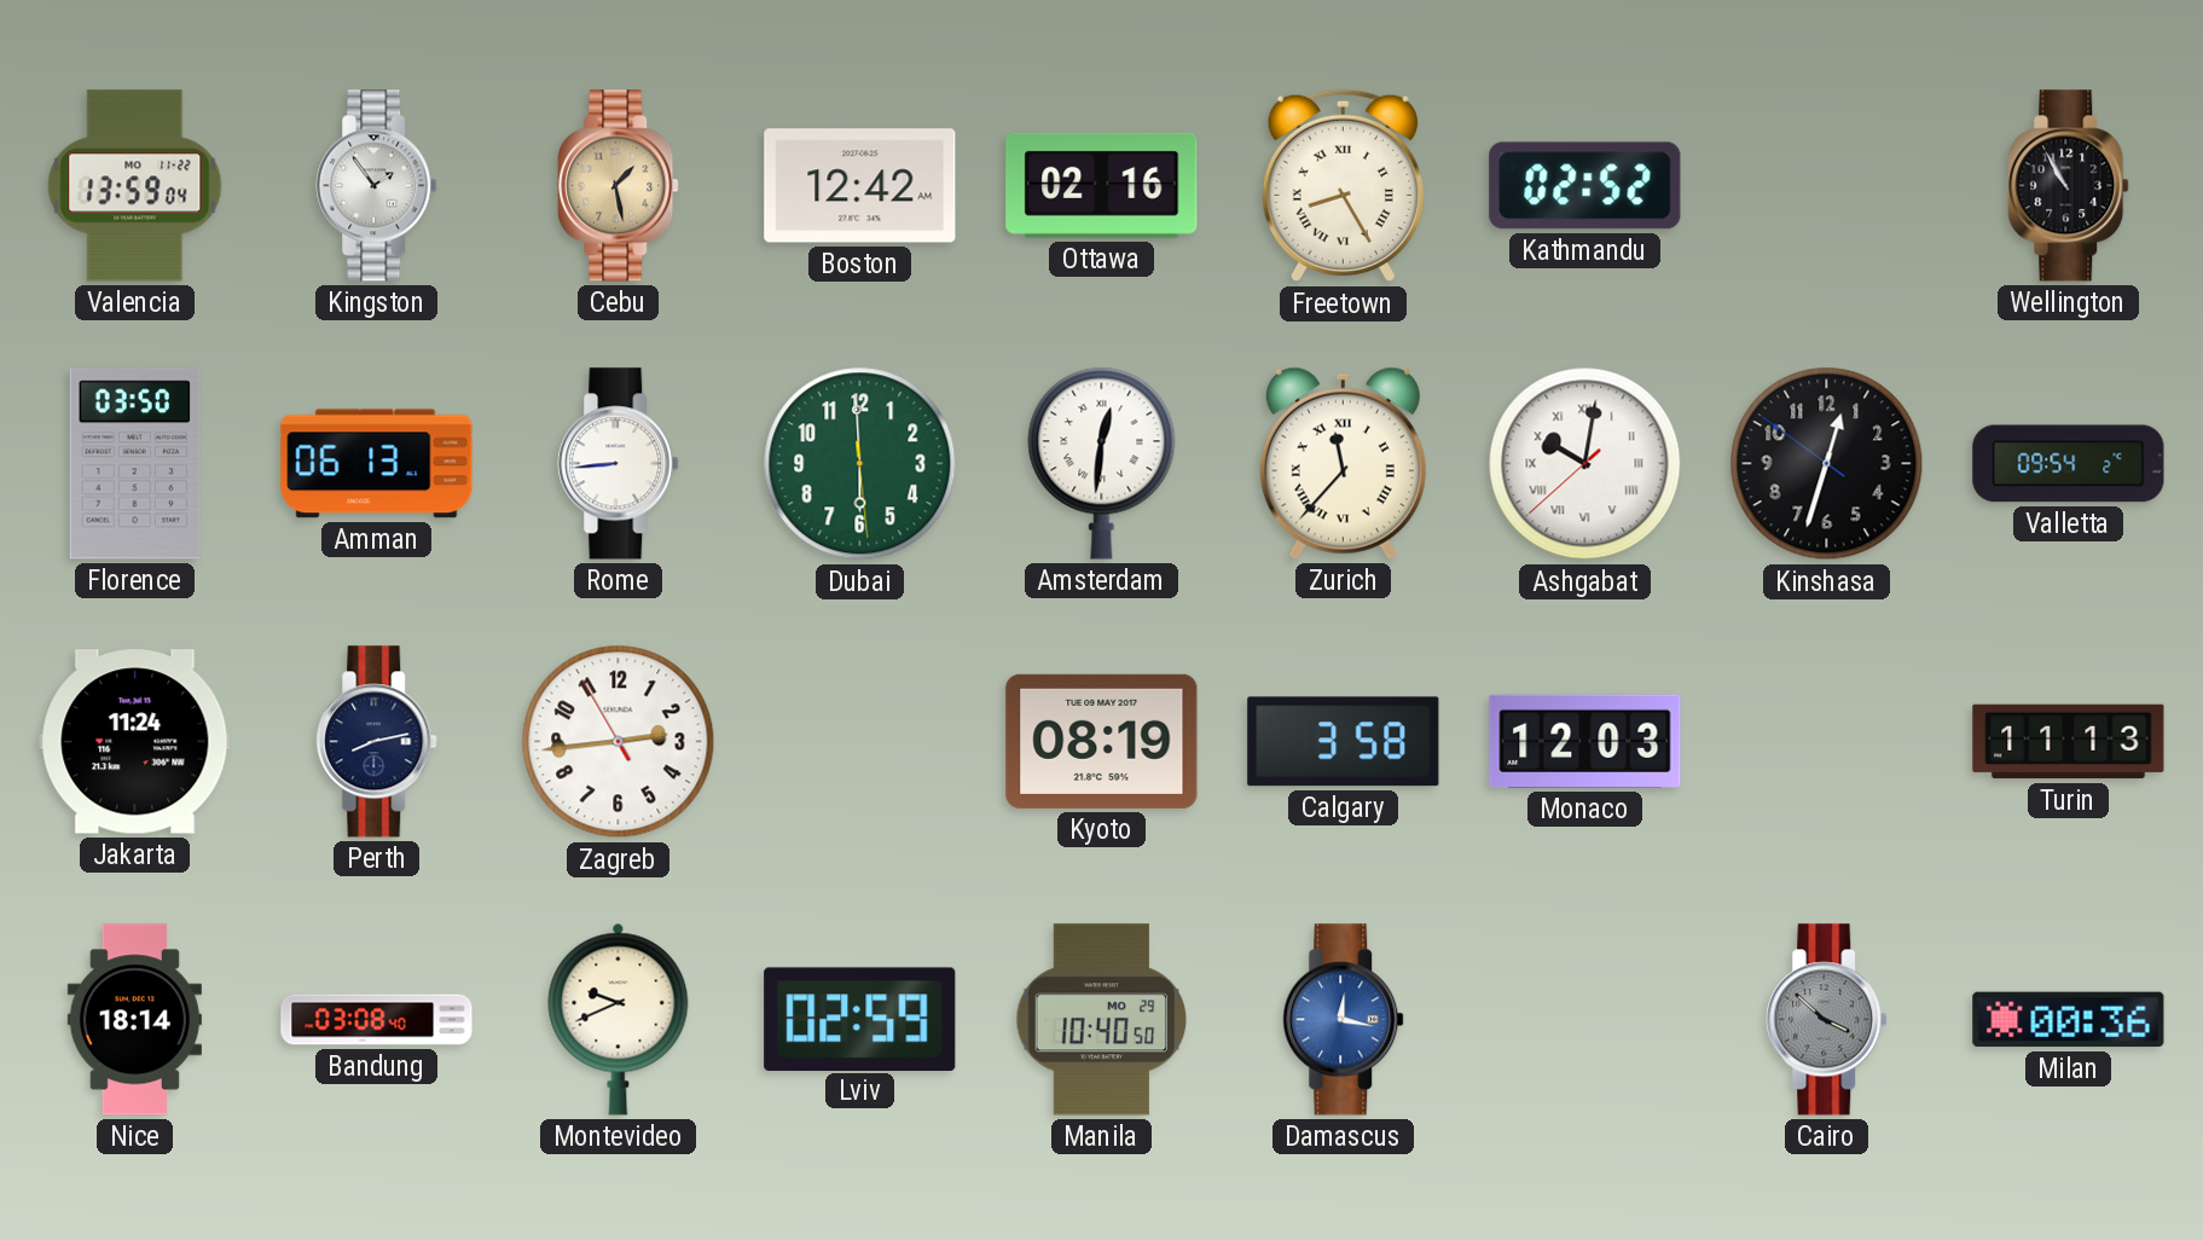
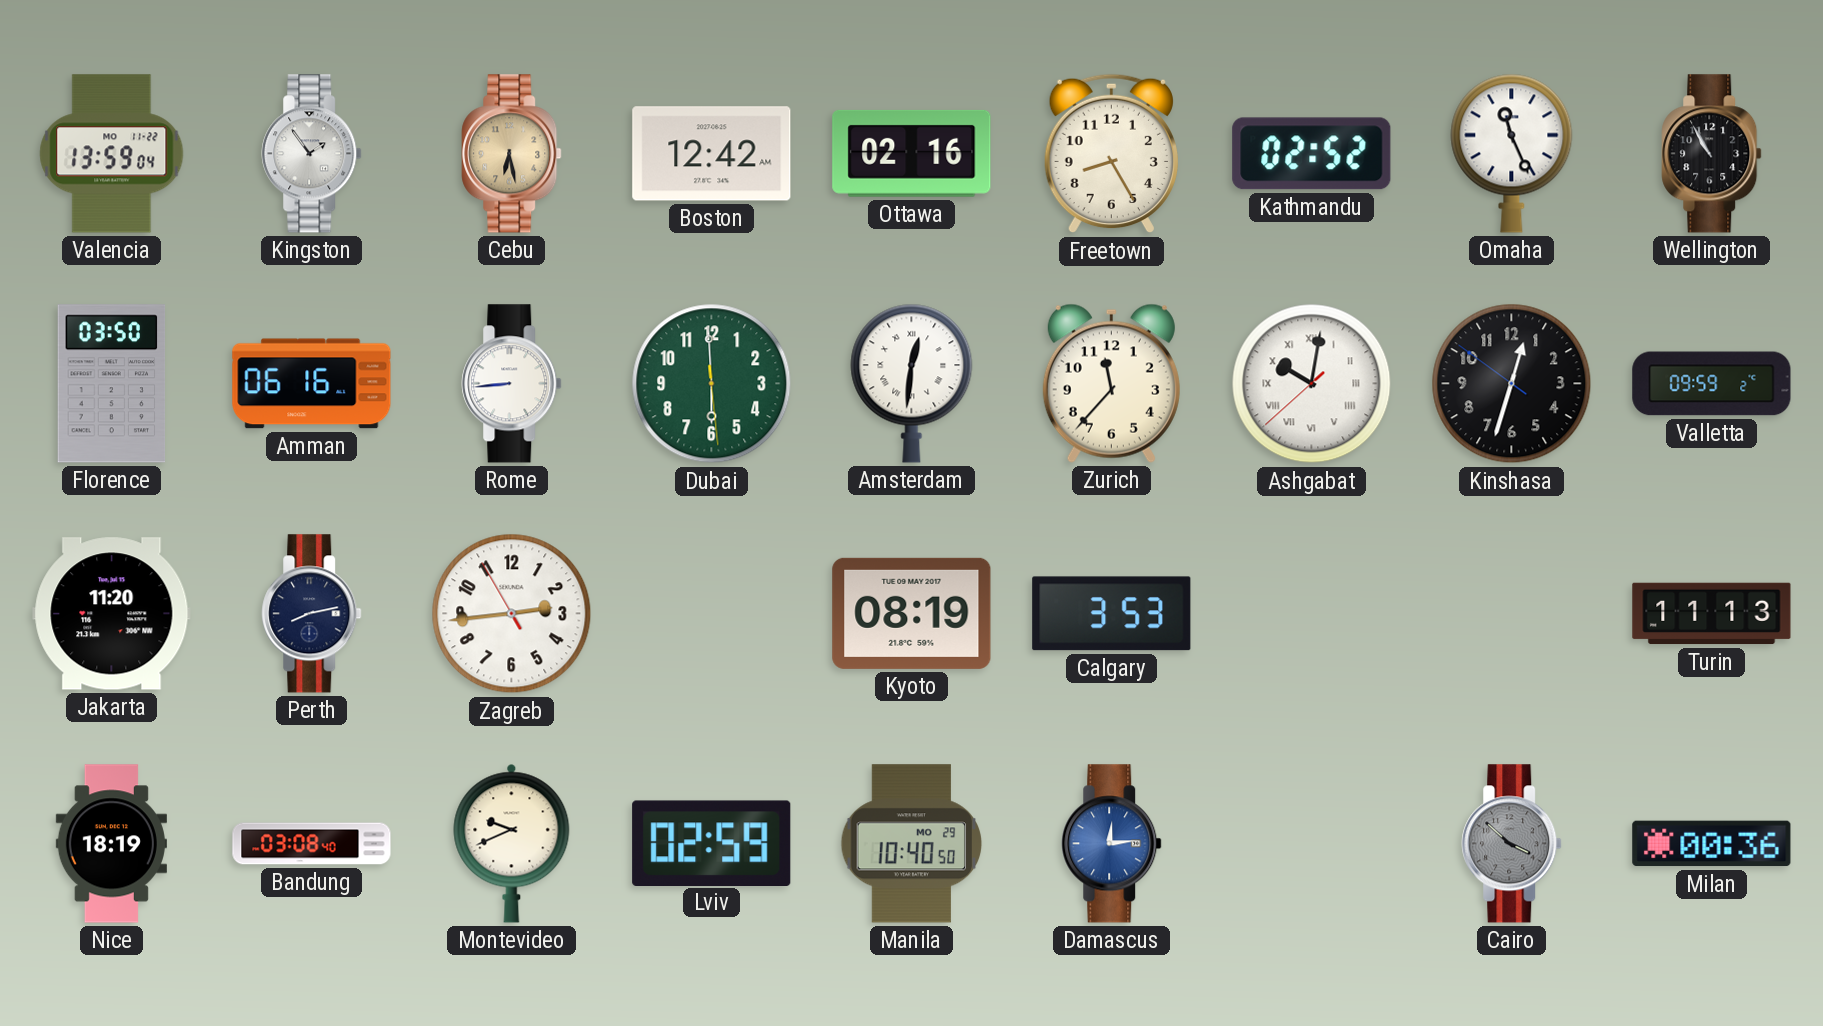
Cebu: 1:28 -> 6:28
Freetown numerals: Roman -> Arabic
Omaha: none -> 11:26
Amman: 06:13 -> 06:16
Zurich numerals: Roman -> Arabic
Valletta: 09:54 -> 09:59
Jakarta: 11:24 -> 11:20
Calgary: 3:58 -> 3:53
Monaco: 12:03 -> none
Nice: 18:14 -> 18:19
Damascus: 12:17 -> 12:14
